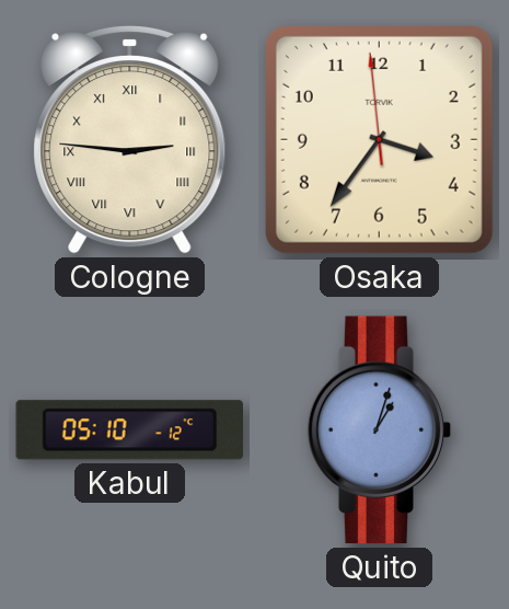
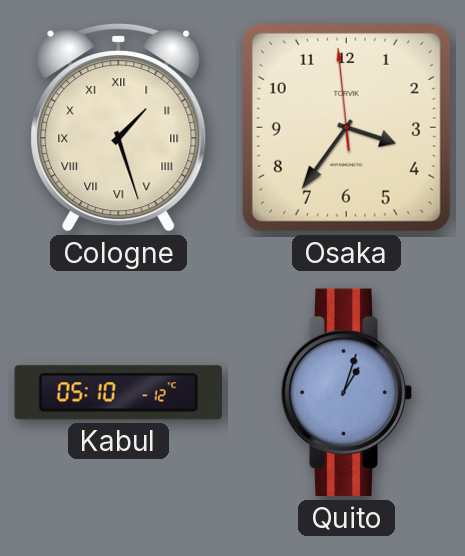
Cologne: 2:46 -> 1:27
